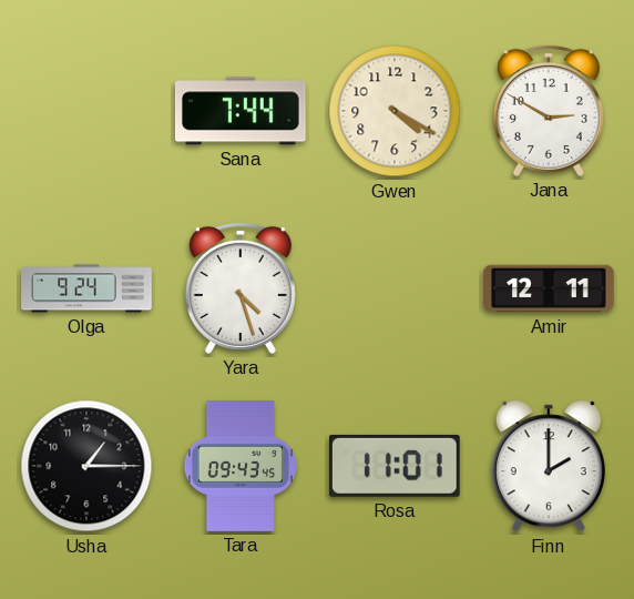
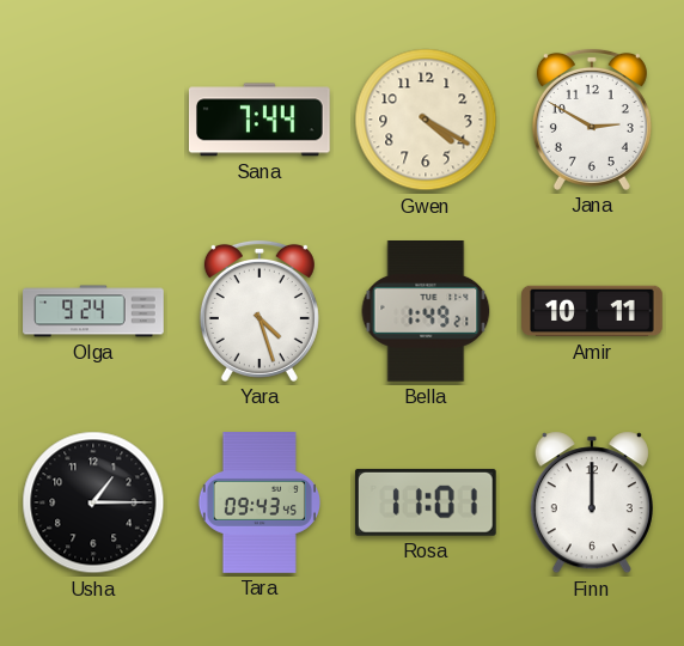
Bella: none -> 1:49
Amir: 12:11 -> 10:11
Finn: 2:00 -> 12:00
